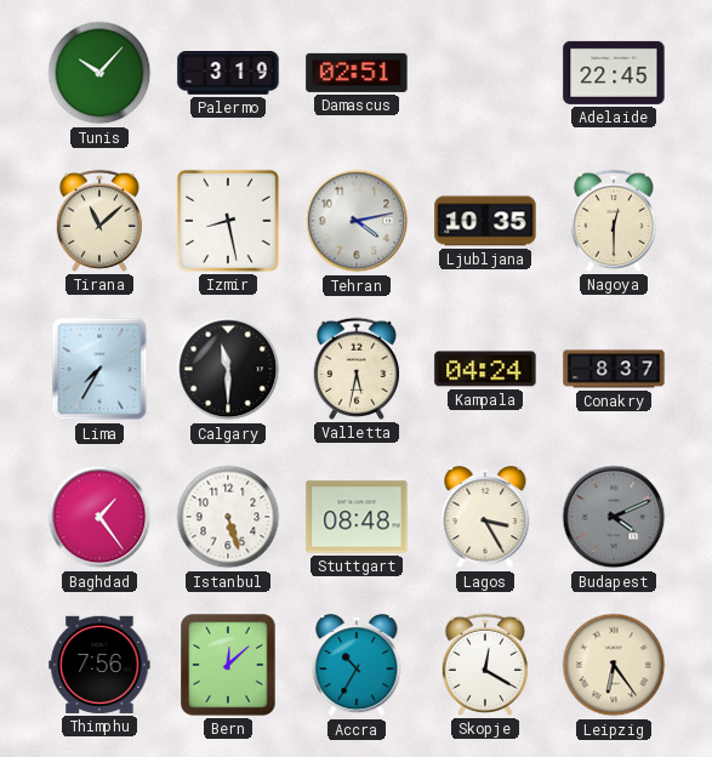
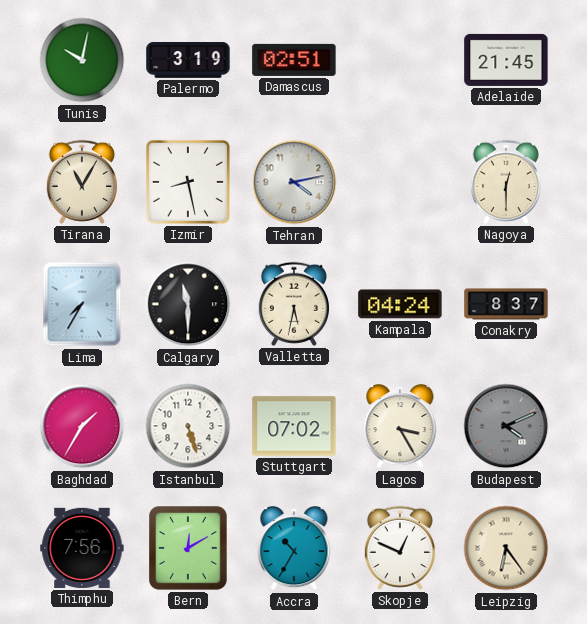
Tunis: 10:07 -> 10:02
Adelaide: 22:45 -> 21:45
Tirana: 11:08 -> 11:05
Ljubljana: 10:35 -> none
Baghdad: 1:24 -> 1:35
Stuttgart: 08:48 -> 07:02
Bern: 12:08 -> 12:10
Skopje: 12:20 -> 12:49
